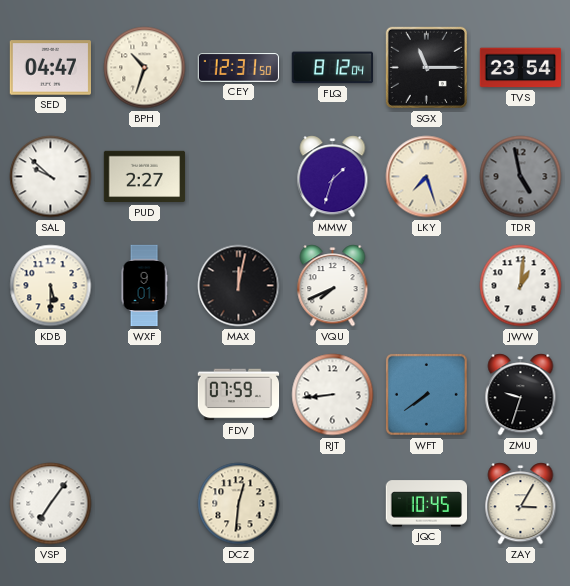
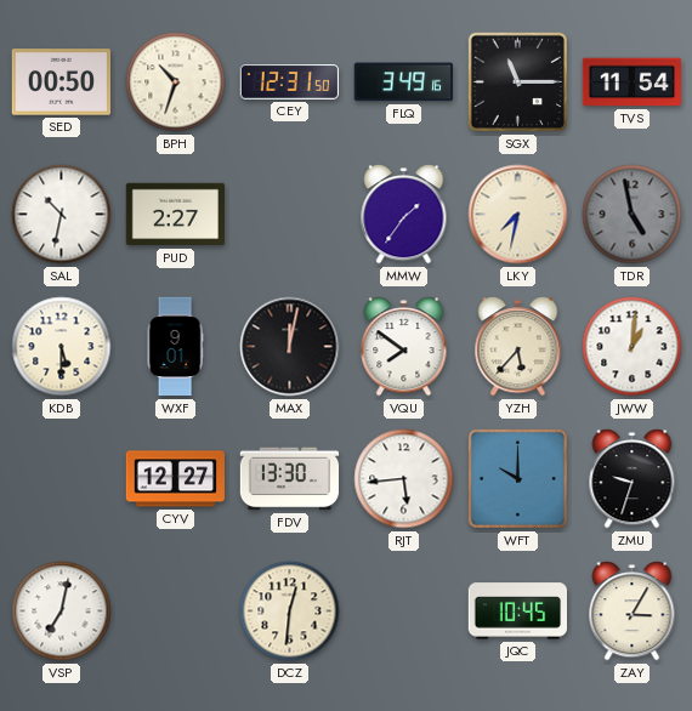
SED: 04:47 -> 00:50
FLQ: 8:12 -> 3:49
TVS: 23:54 -> 11:54
SAL: 9:52 -> 10:32
MMW: 1:33 -> 1:36
LKY: 7:27 -> 7:32
VQU: 7:41 -> 7:51
YZH: none -> 5:37
CYV: none -> 12:27
FDV: 07:59 -> 13:30
RJT: 8:44 -> 5:44
WFT: 7:39 -> 10:00
VSP: 7:06 -> 7:02
